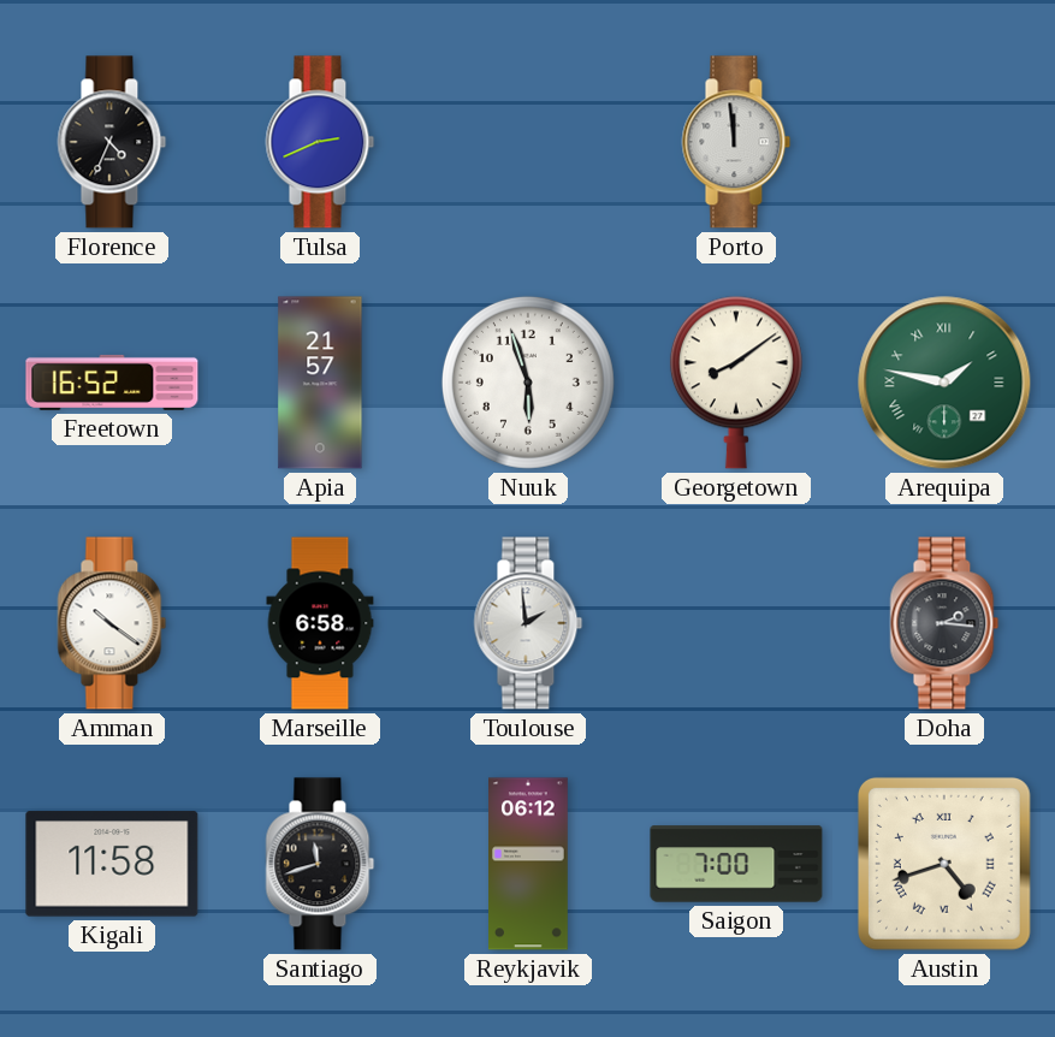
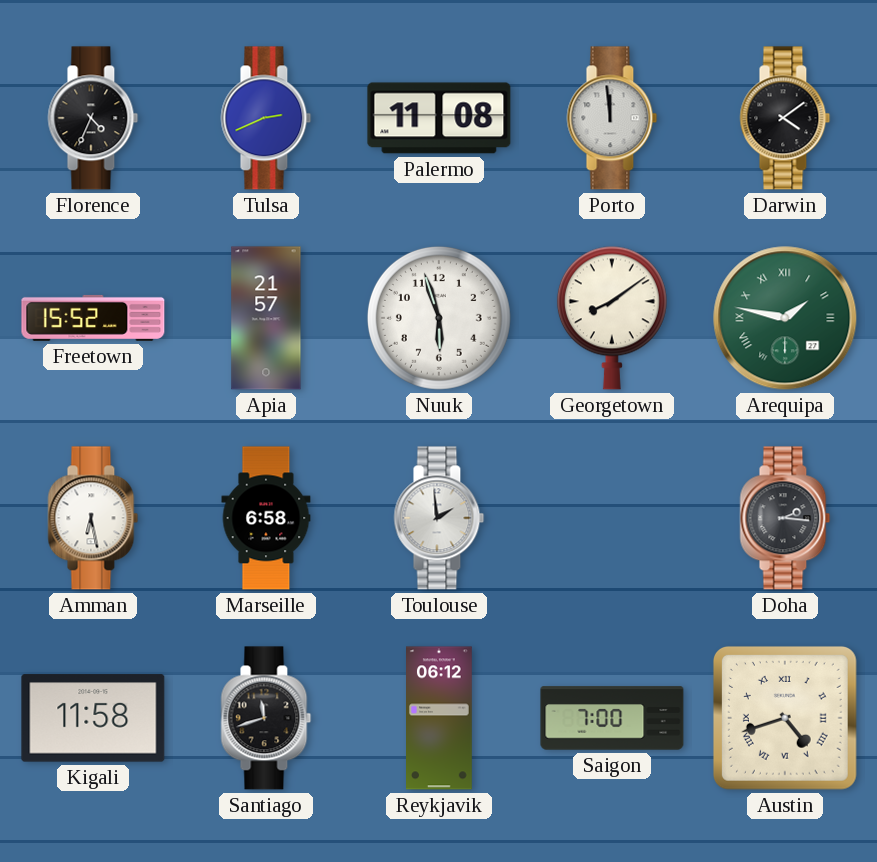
Palermo: none -> 11:08
Darwin: none -> 4:09
Freetown: 16:52 -> 15:52
Amman: 10:21 -> 6:28
